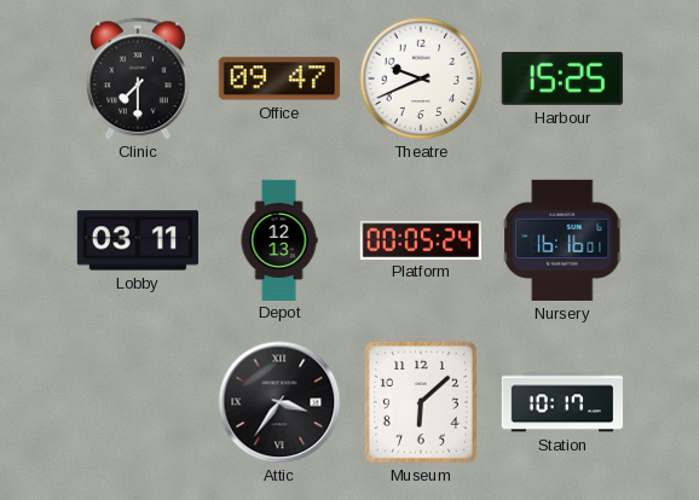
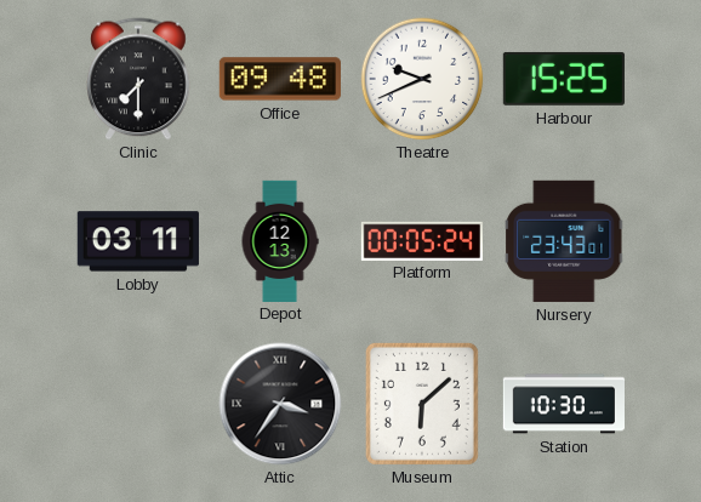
Office: 09:47 -> 09:48
Nursery: 16:16 -> 23:43
Station: 10:17 -> 10:30
